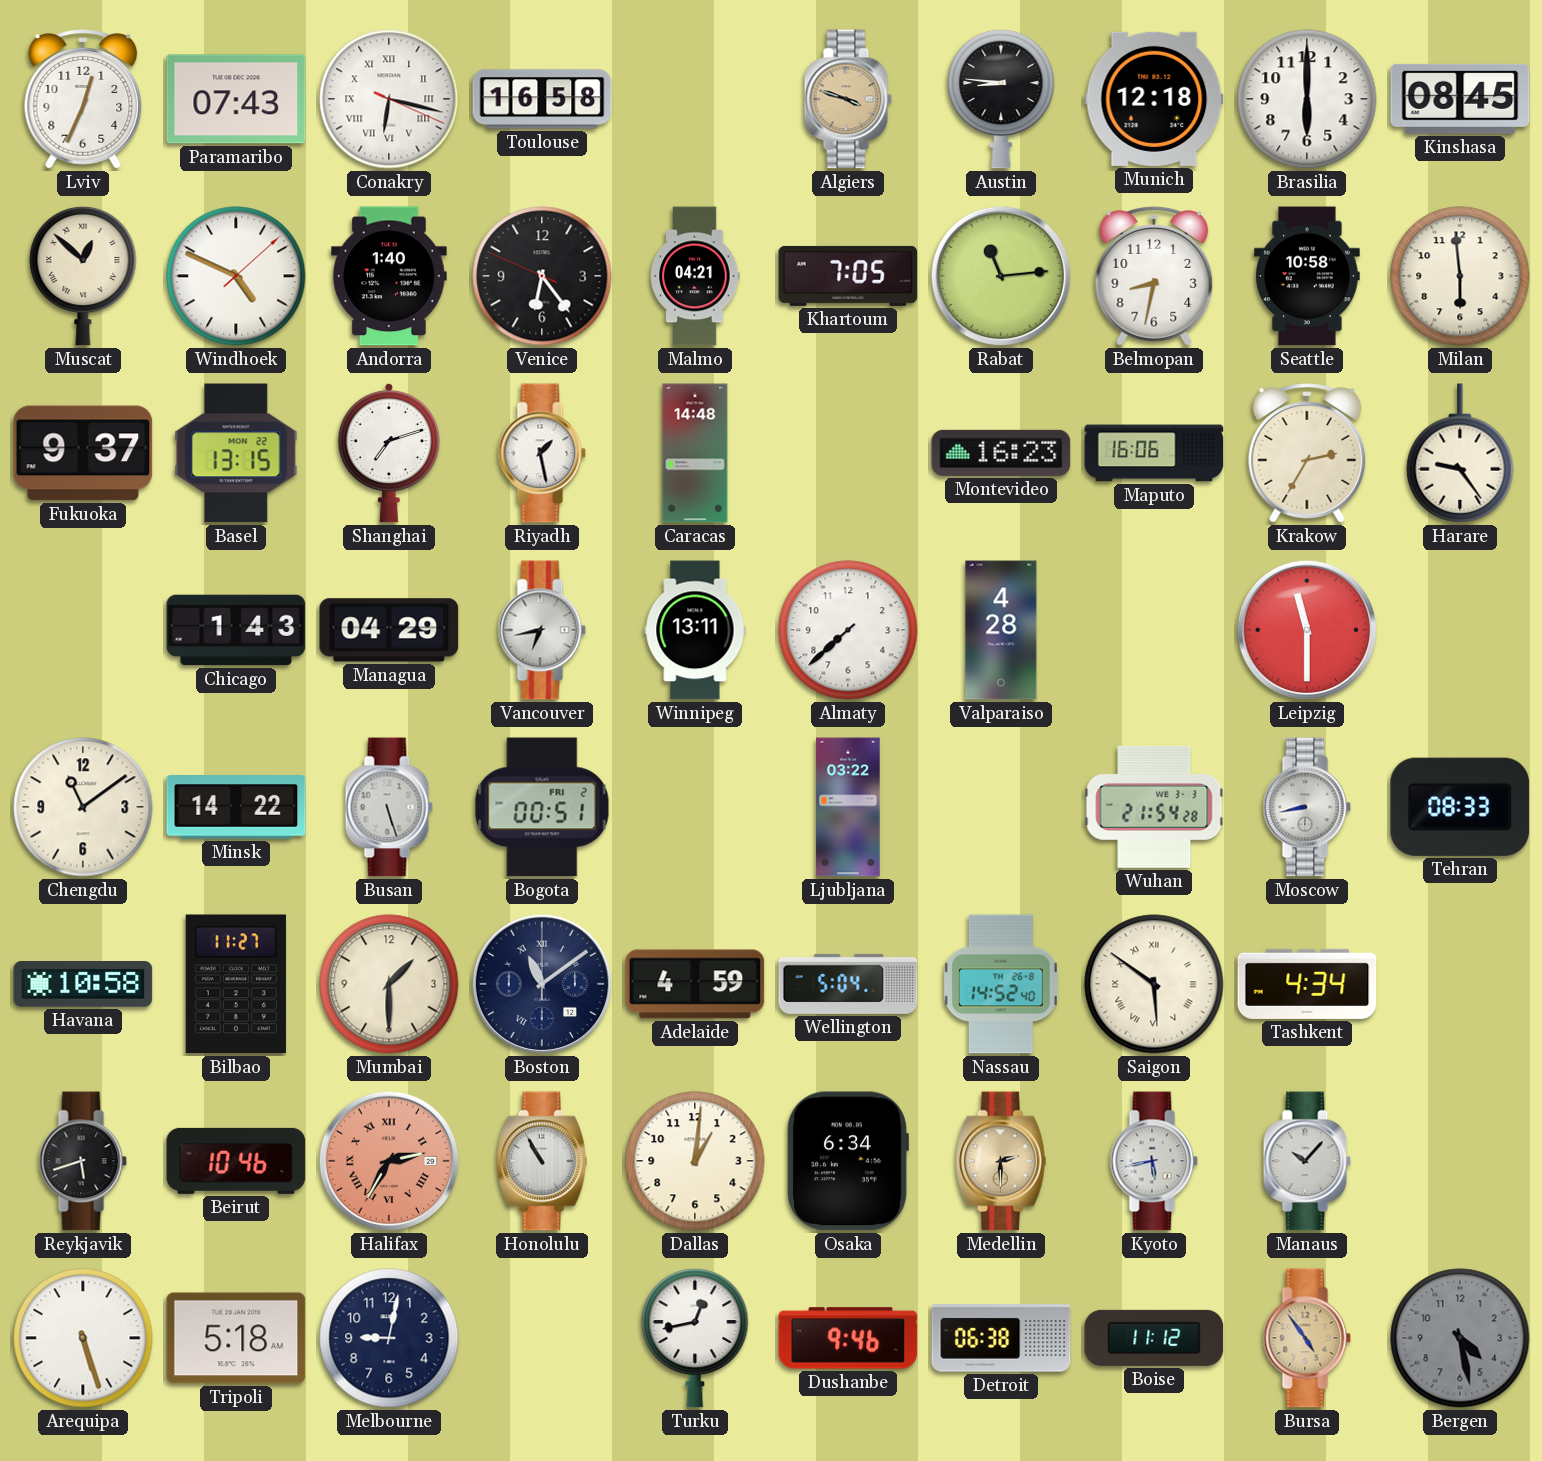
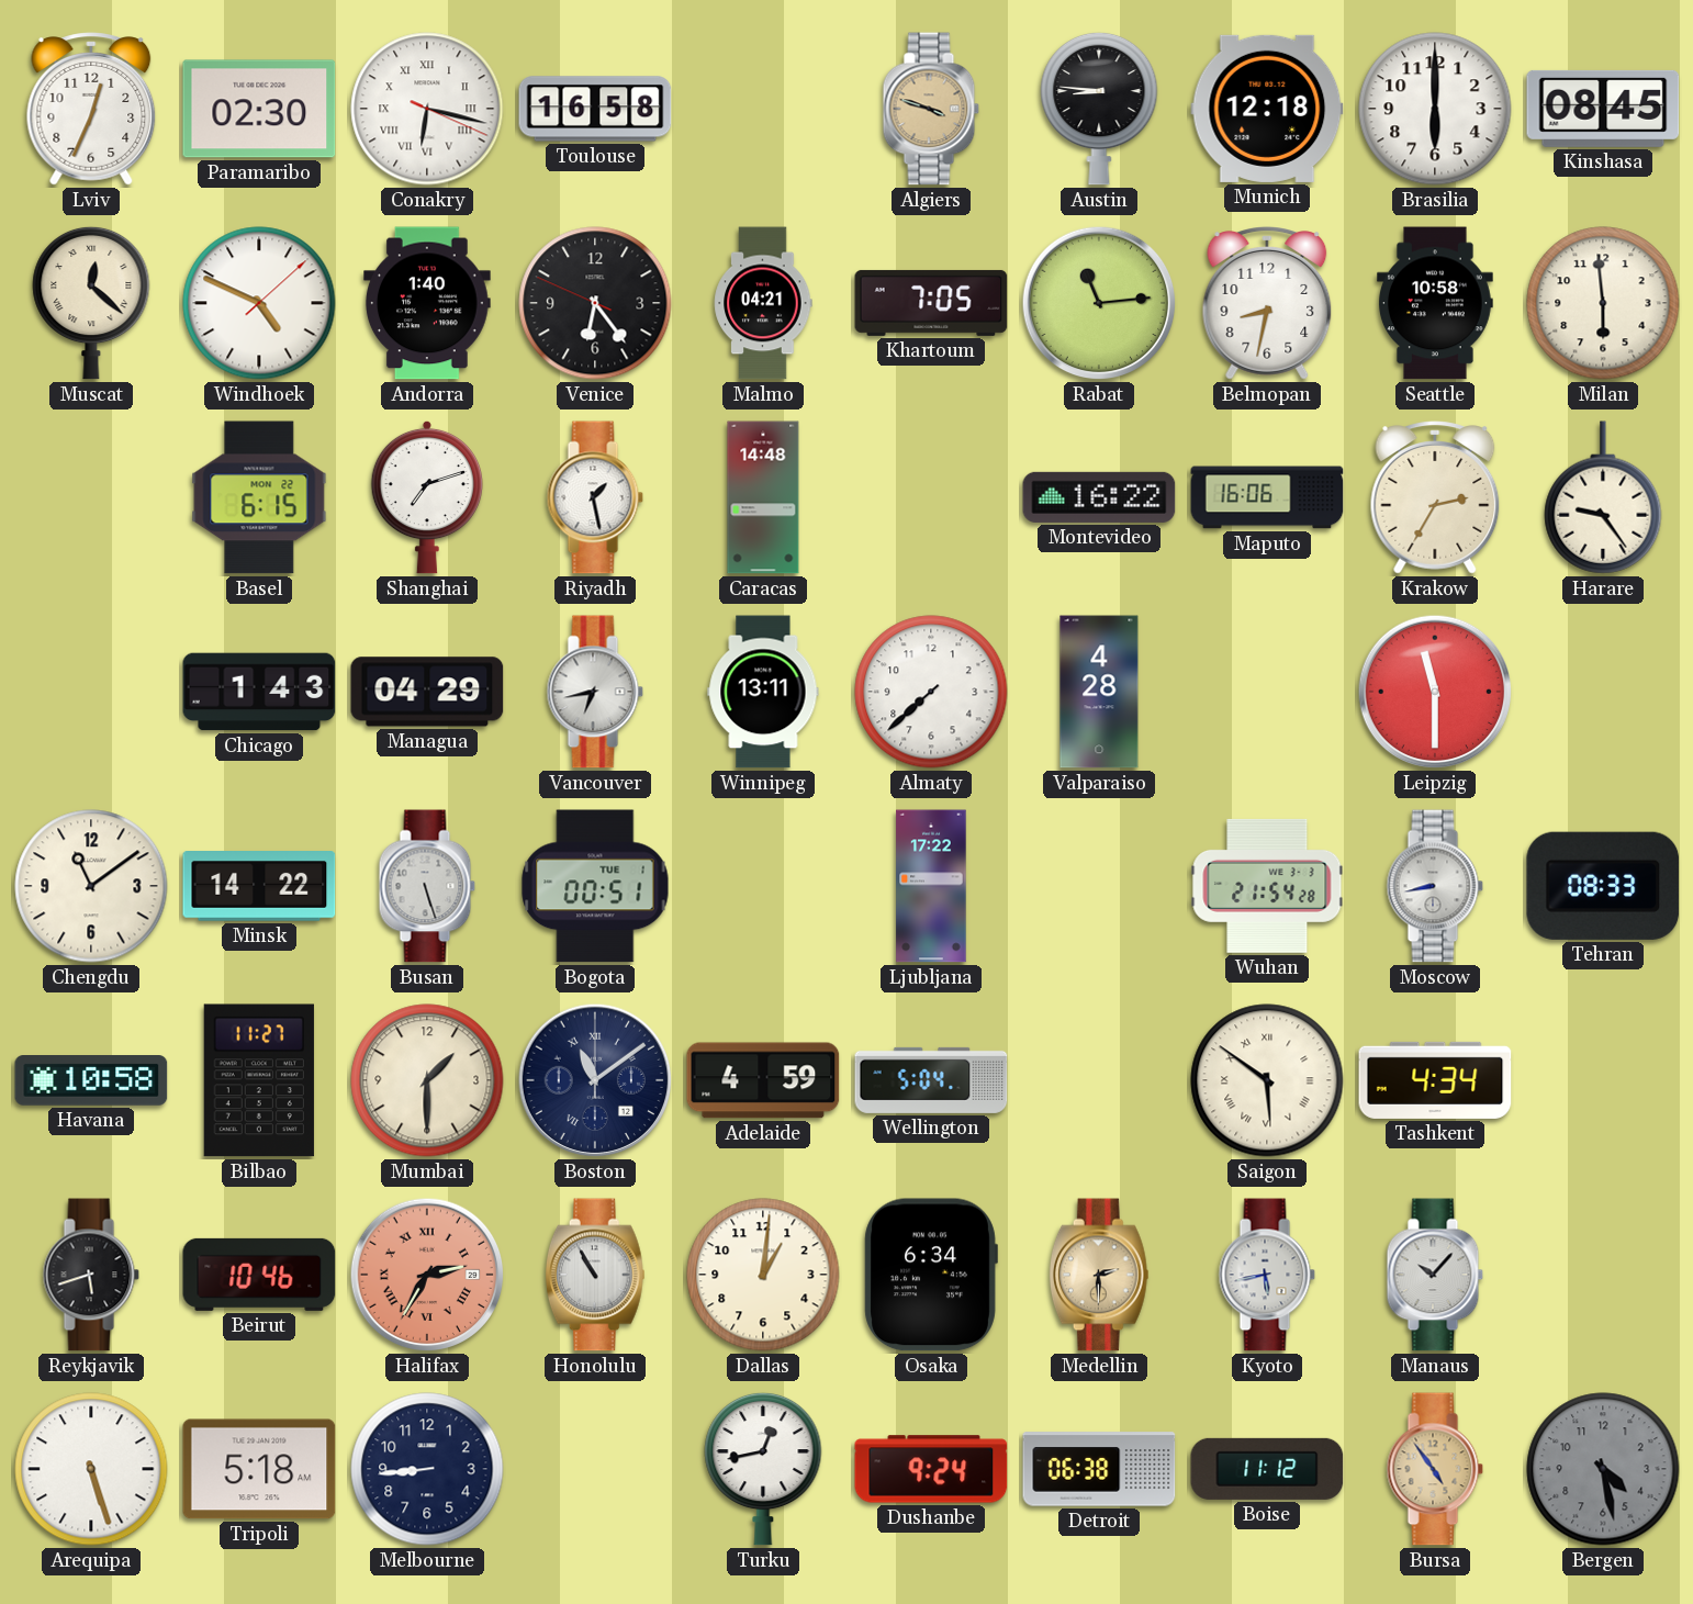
Paramaribo: 07:43 -> 02:30
Muscat: 12:52 -> 12:22
Fukuoka: 9:37 -> none
Basel: 13:15 -> 6:15
Montevideo: 16:23 -> 16:22
Bogota date: FRI 2 -> TUE 1
Ljubljana: 03:22 -> 17:22
Nassau: 14:52 -> none
Melbourne: 9:02 -> 8:44
Dushanbe: 9:46 -> 9:24
